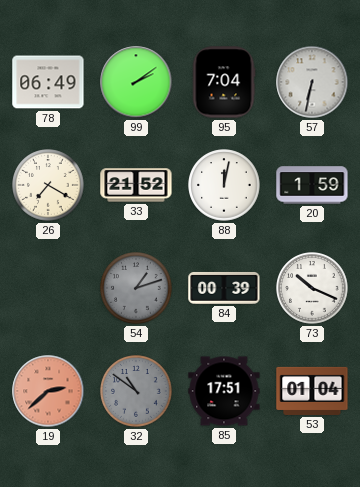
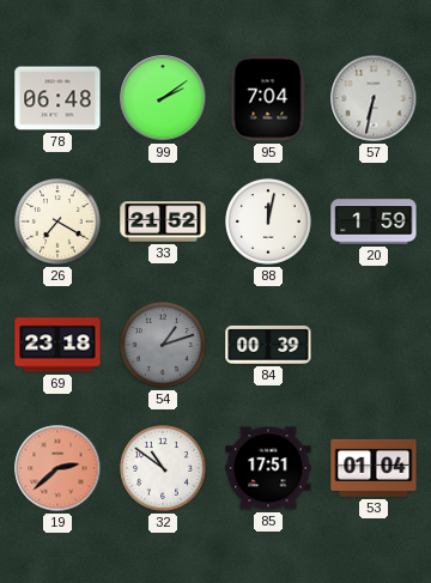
78: 06:49 -> 06:48
69: none -> 23:18
73: 10:19 -> none
32 dial: grey -> white
